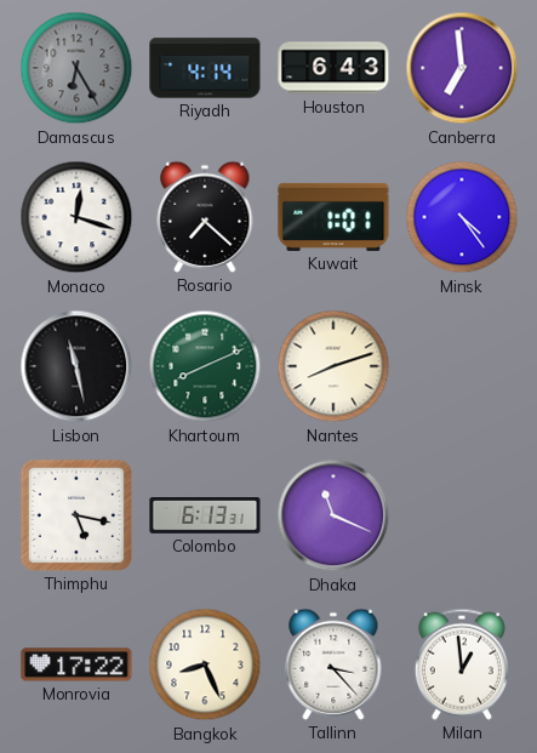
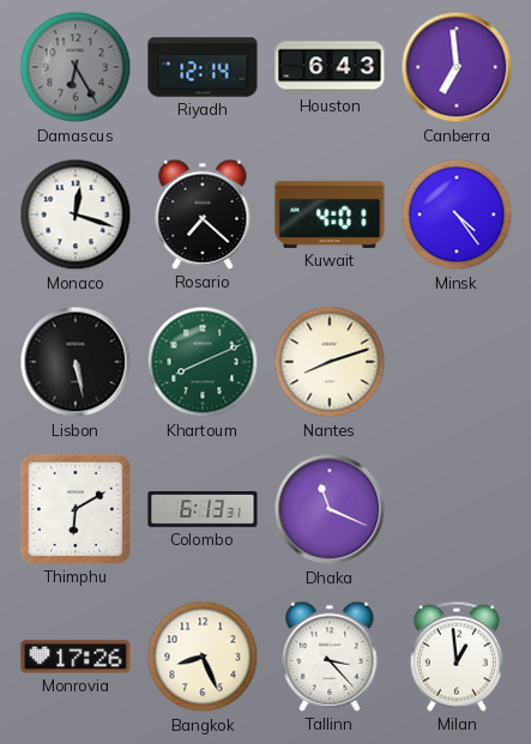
Riyadh: 4:14 -> 12:14
Kuwait: 1:01 -> 4:01
Lisbon: 11:28 -> 5:28
Thimphu: 5:17 -> 6:10
Monrovia: 17:22 -> 17:26
